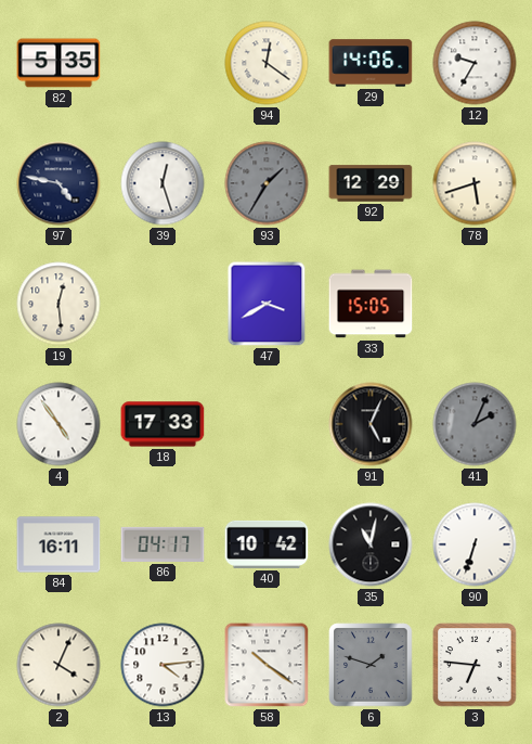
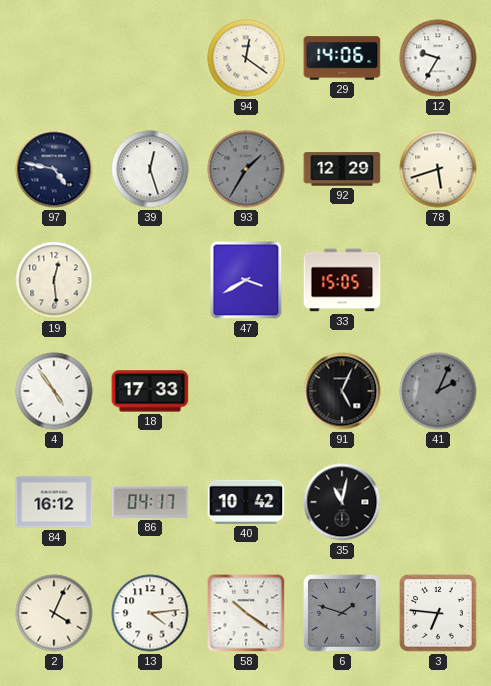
82: 5:35 -> none
84: 16:11 -> 16:12
90: 6:33 -> none
